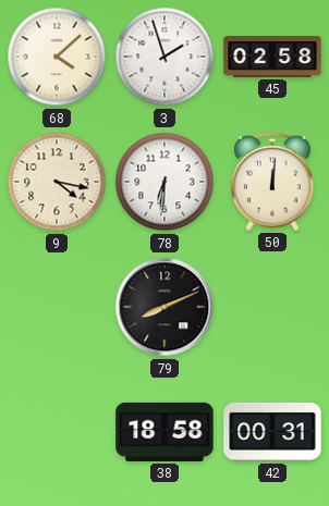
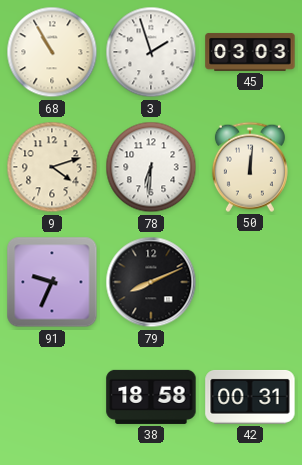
68: 4:08 -> 10:55
45: 02:58 -> 03:03
9: 4:17 -> 4:12
91: none -> 9:34
